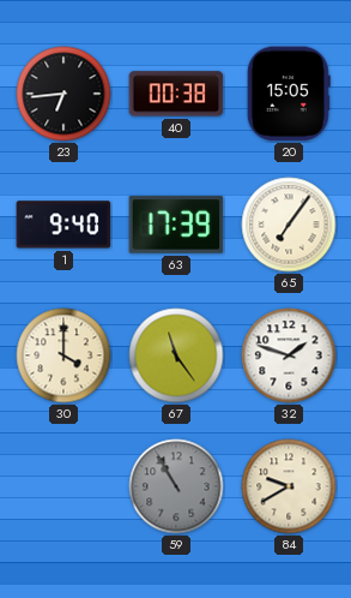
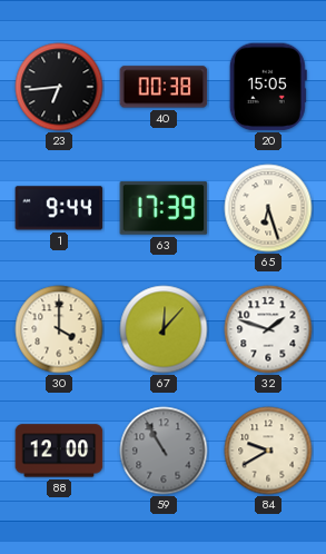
1: 9:40 -> 9:44
65: 7:06 -> 6:27
67: 11:24 -> 12:07
88: none -> 12:00
